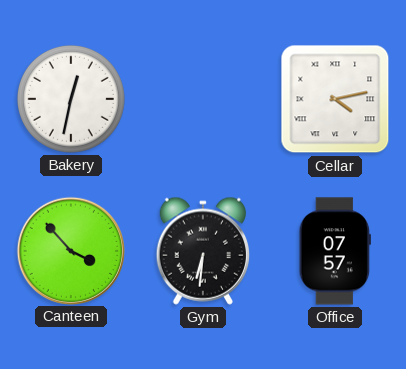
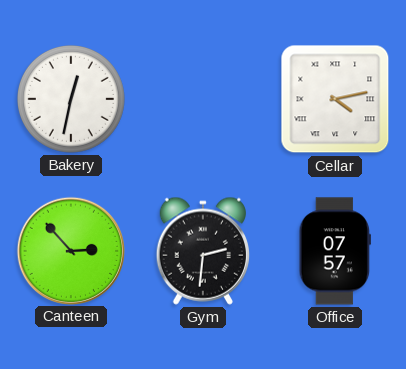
Canteen: 3:53 -> 2:53
Gym: 6:31 -> 2:31
